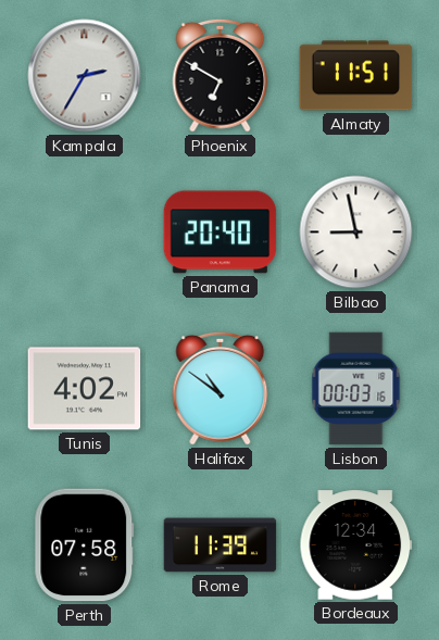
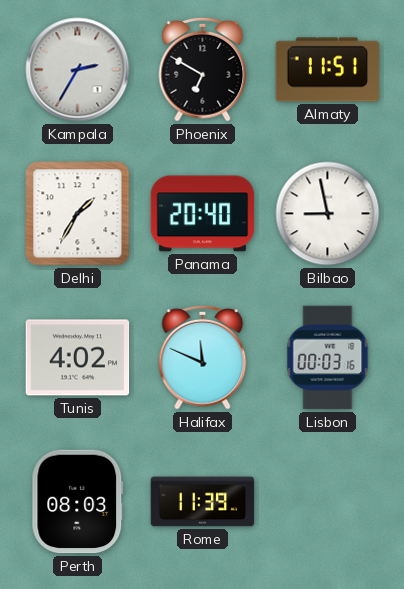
Delhi: none -> 1:35
Halifax: 10:51 -> 11:49
Perth: 07:58 -> 08:03
Bordeaux: 12:34 -> none
